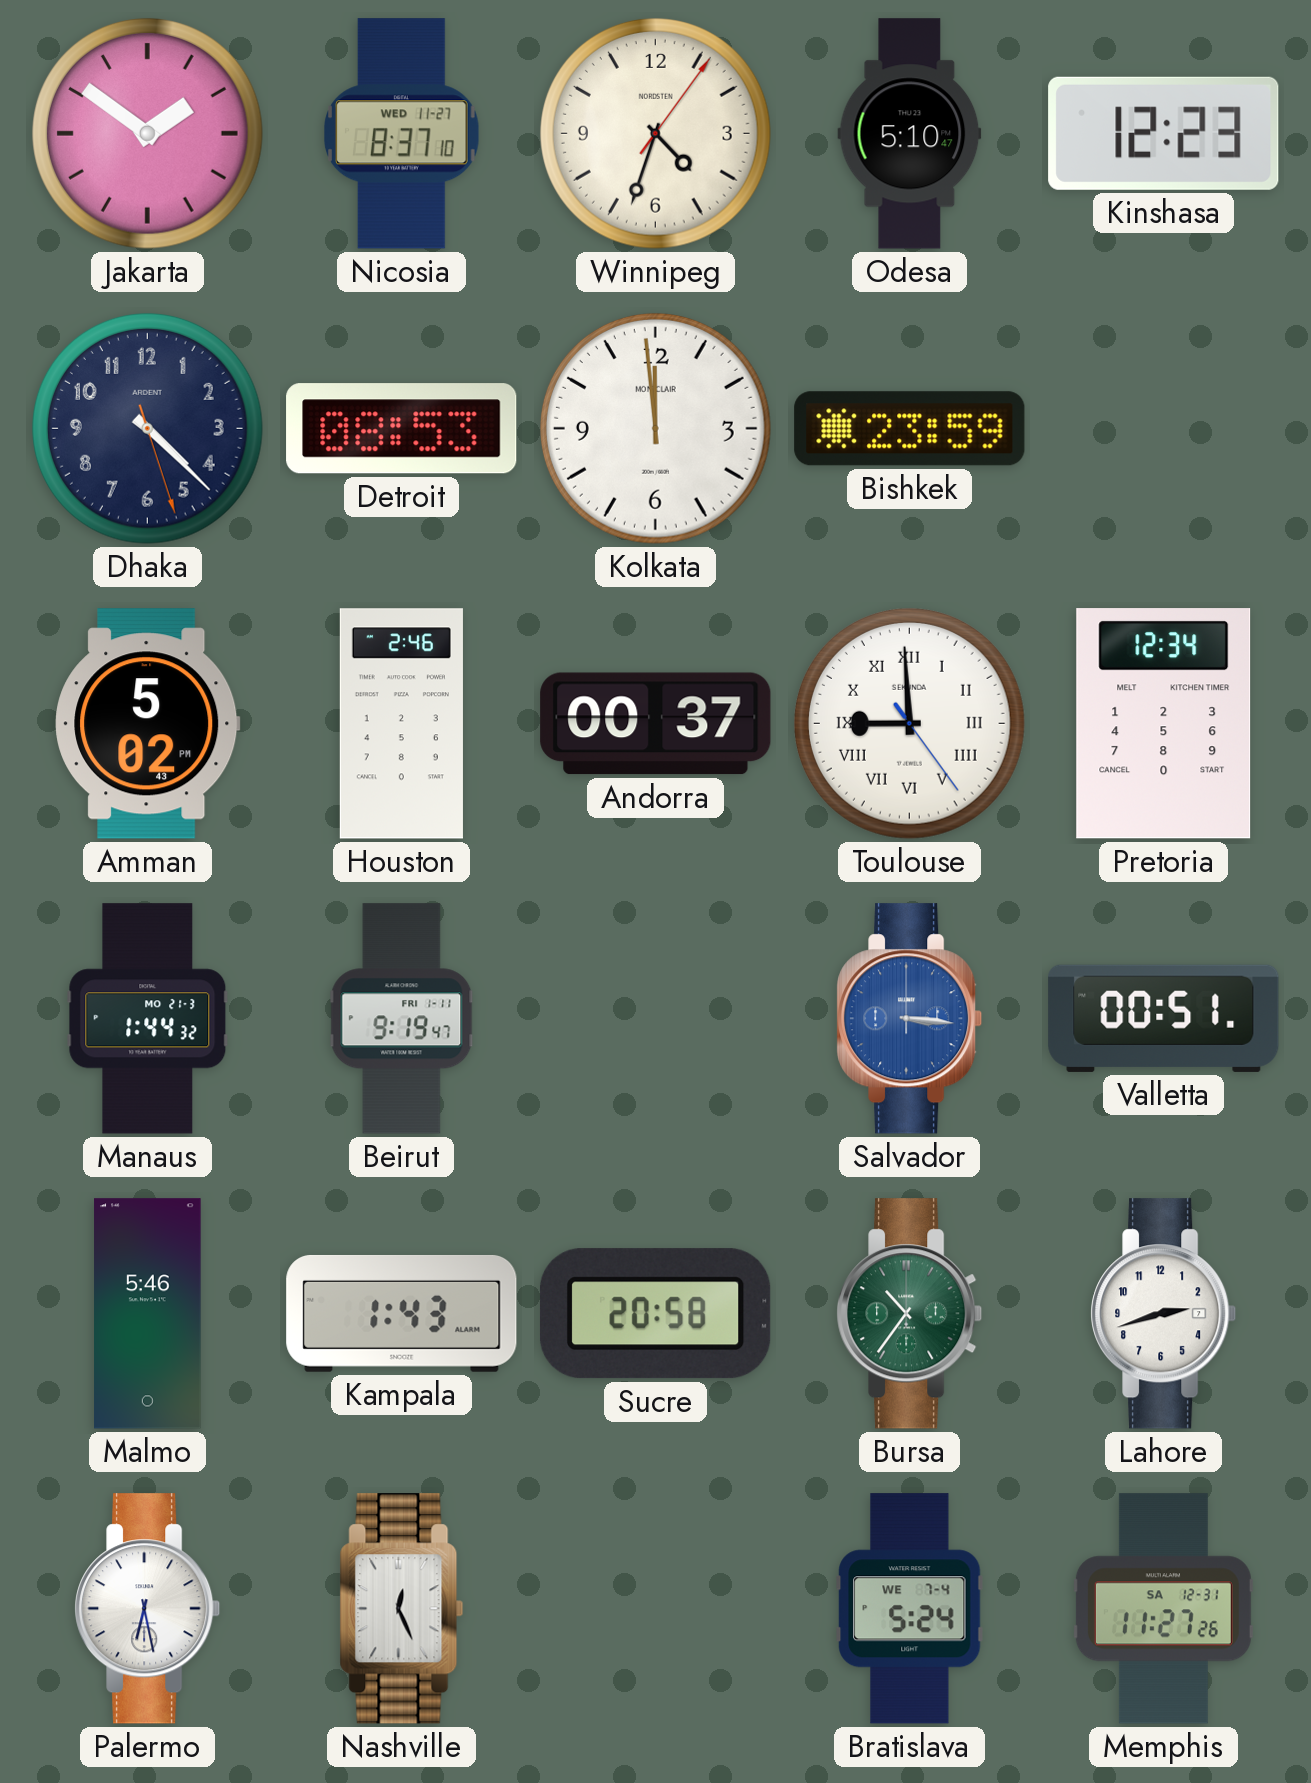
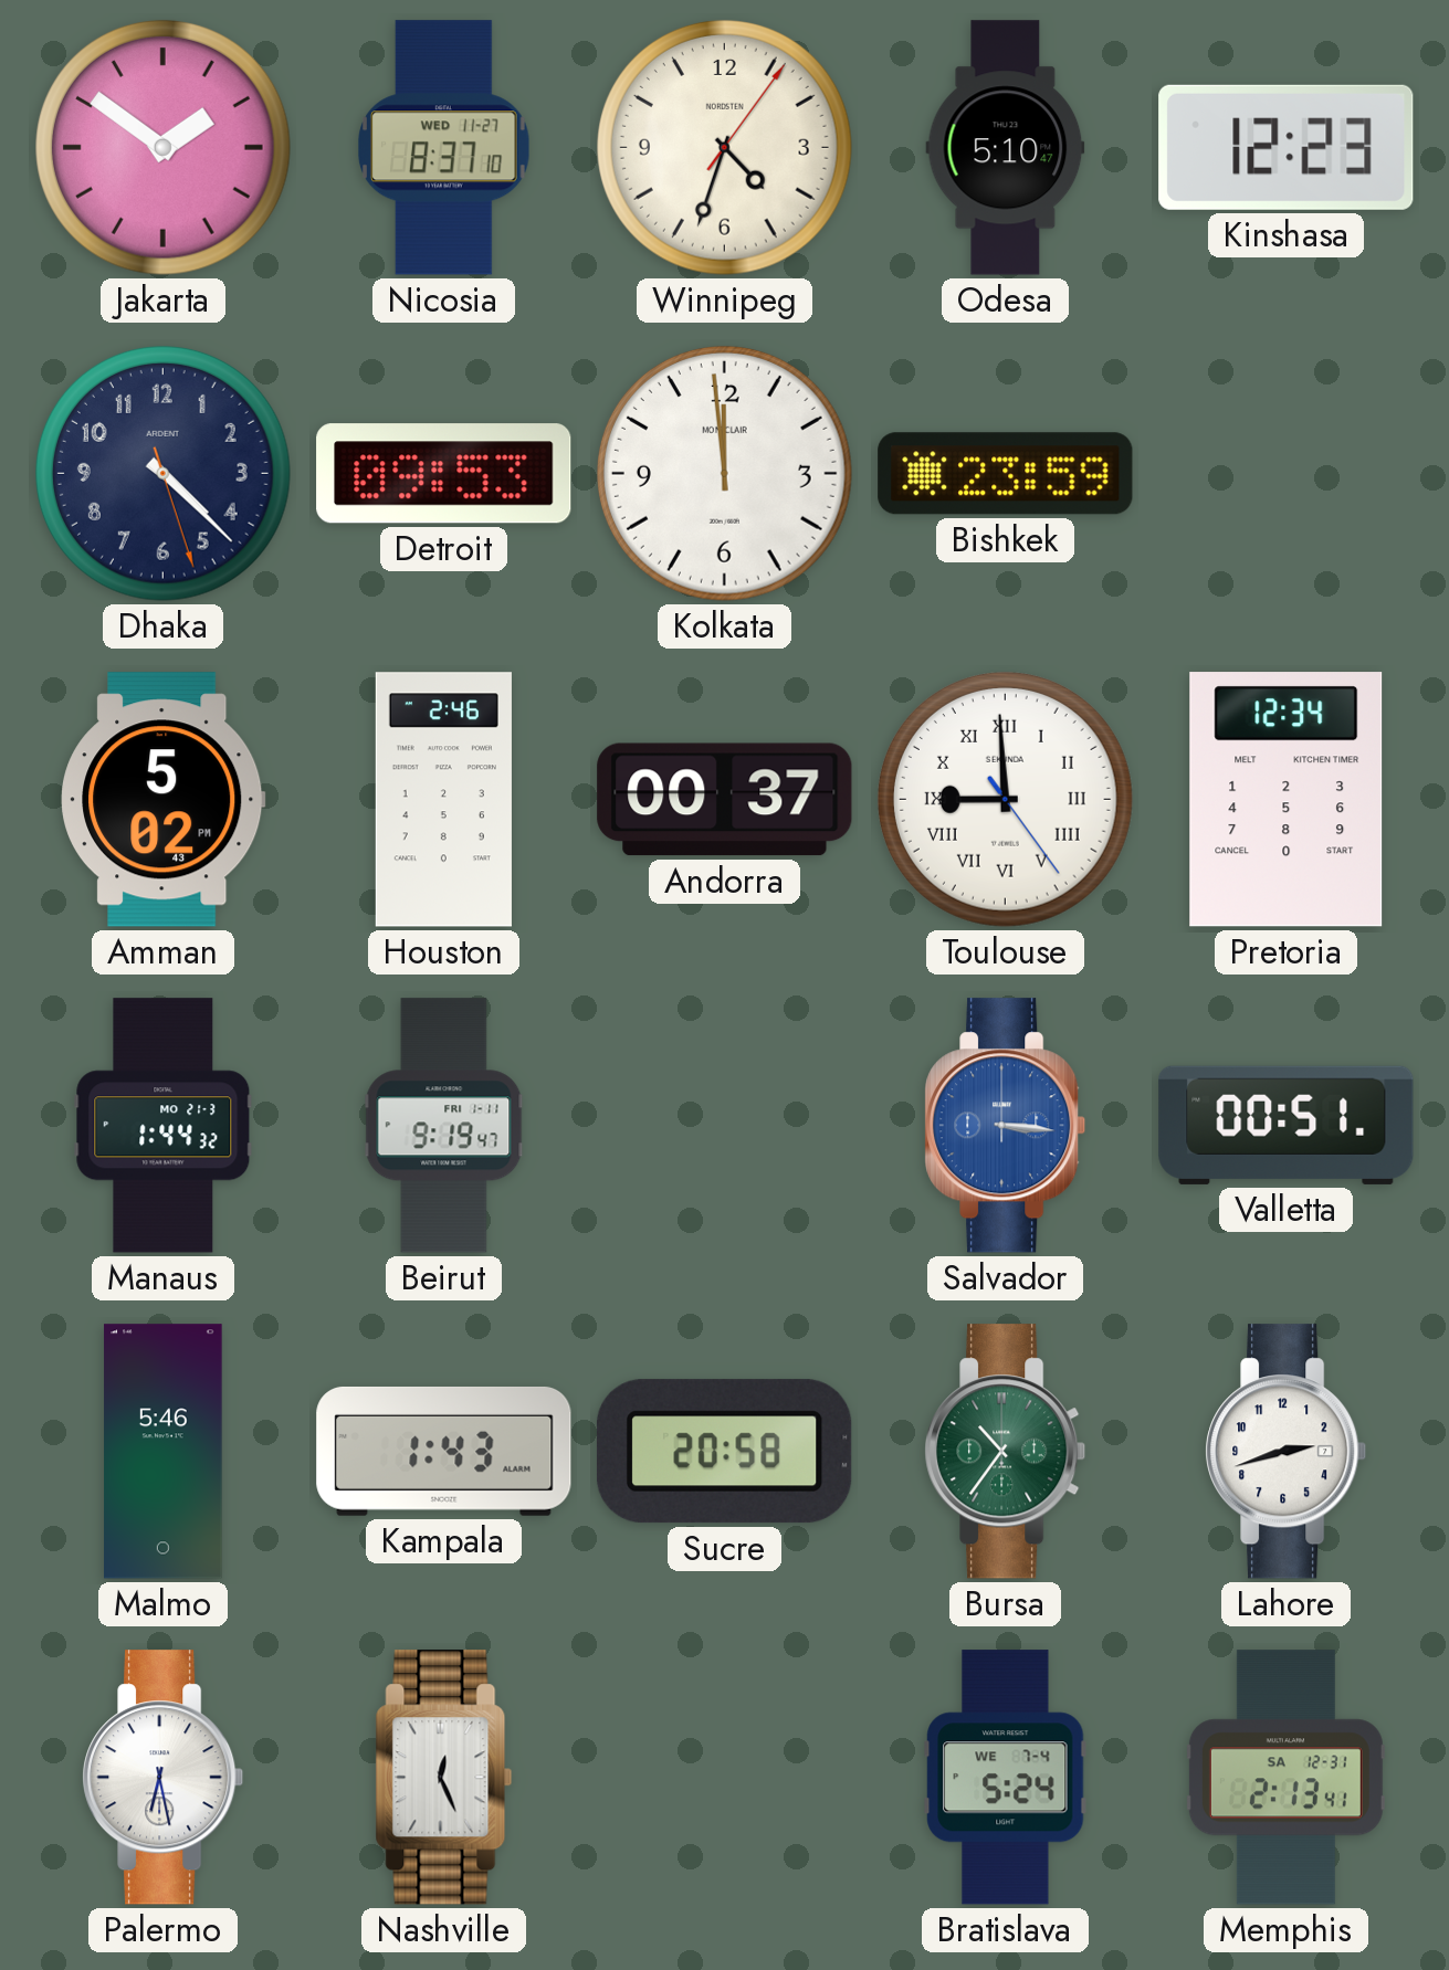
Detroit: 08:53 -> 09:53
Memphis: 11:27 -> 2:13
